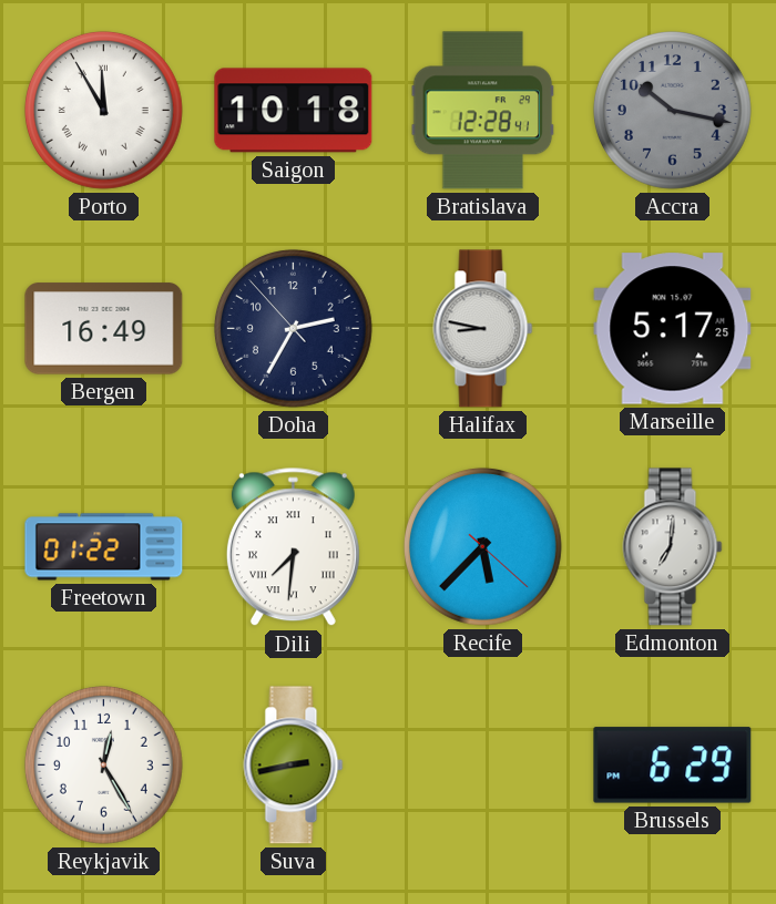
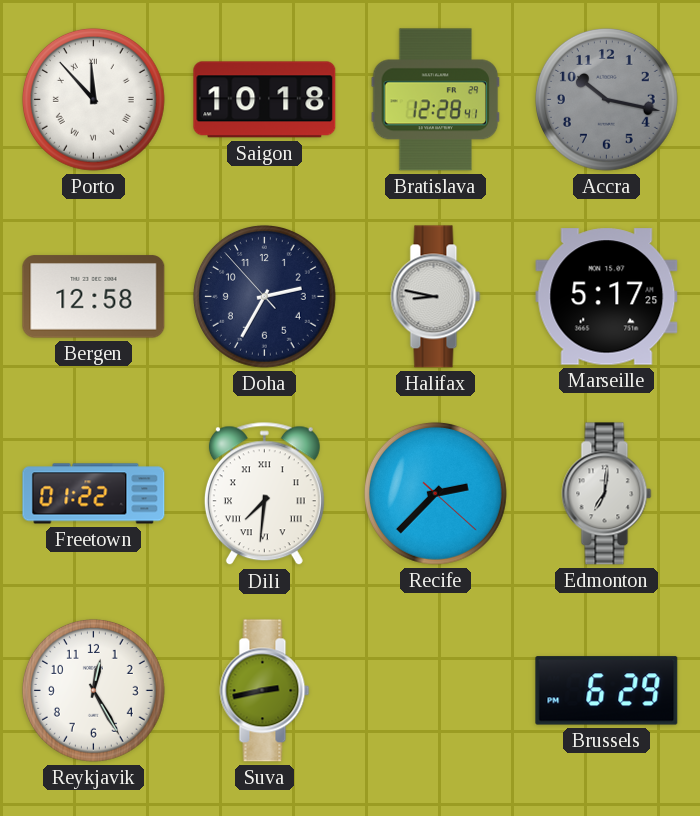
Porto: 11:55 -> 11:53
Bergen: 16:49 -> 12:58
Recife: 5:37 -> 2:37
